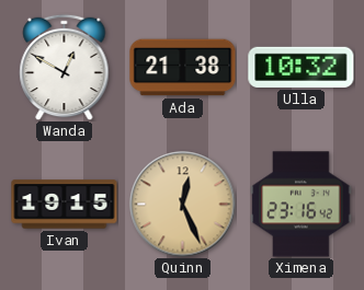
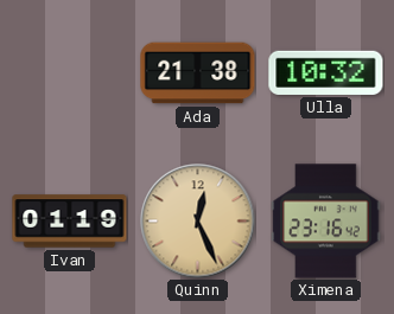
Wanda: 12:50 -> none
Ivan: 19:15 -> 01:19
